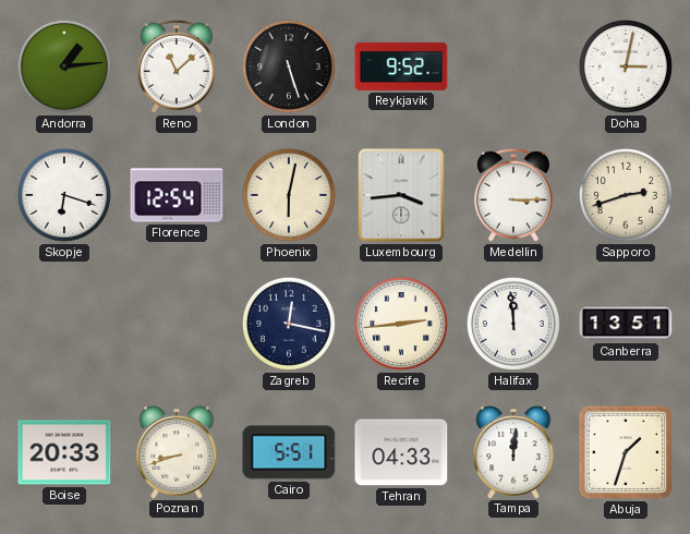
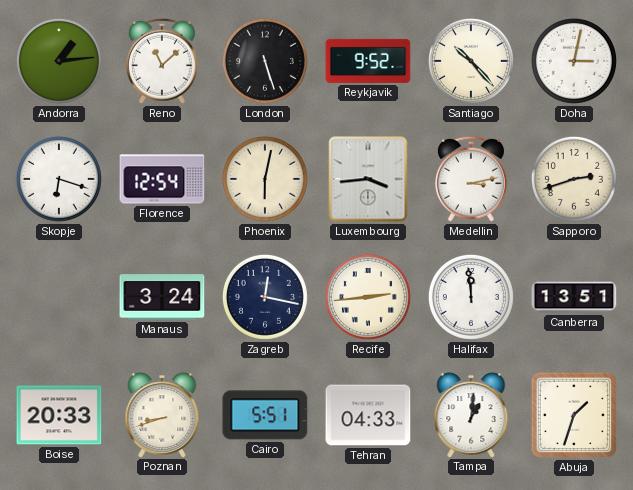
Santiago: none -> 10:23
Medellin: 3:15 -> 3:13
Manaus: none -> 3:24
Tampa: 12:01 -> 1:01
